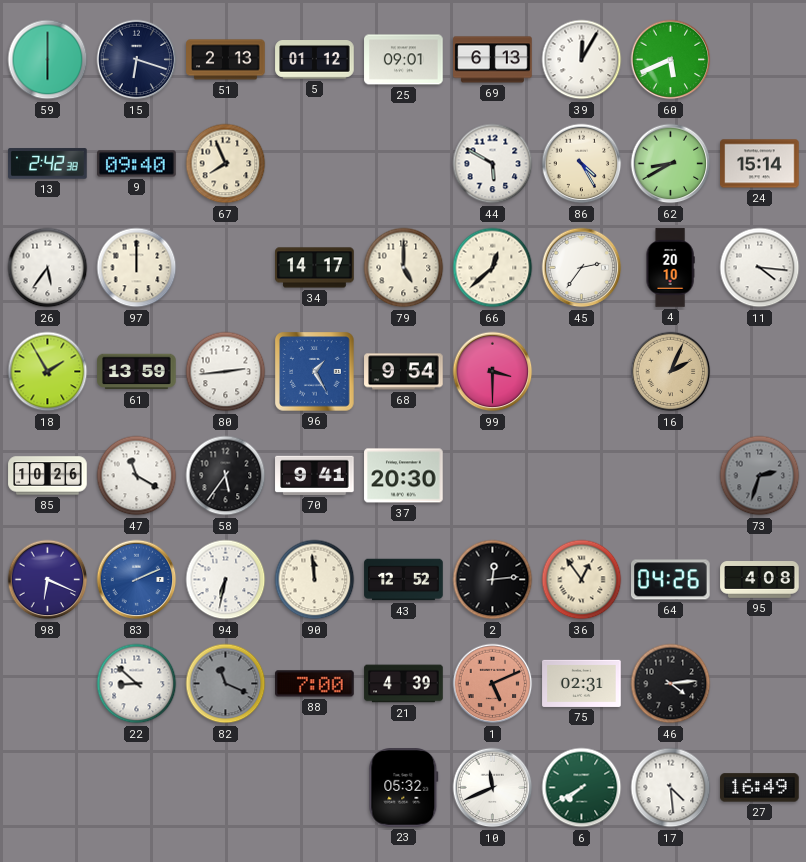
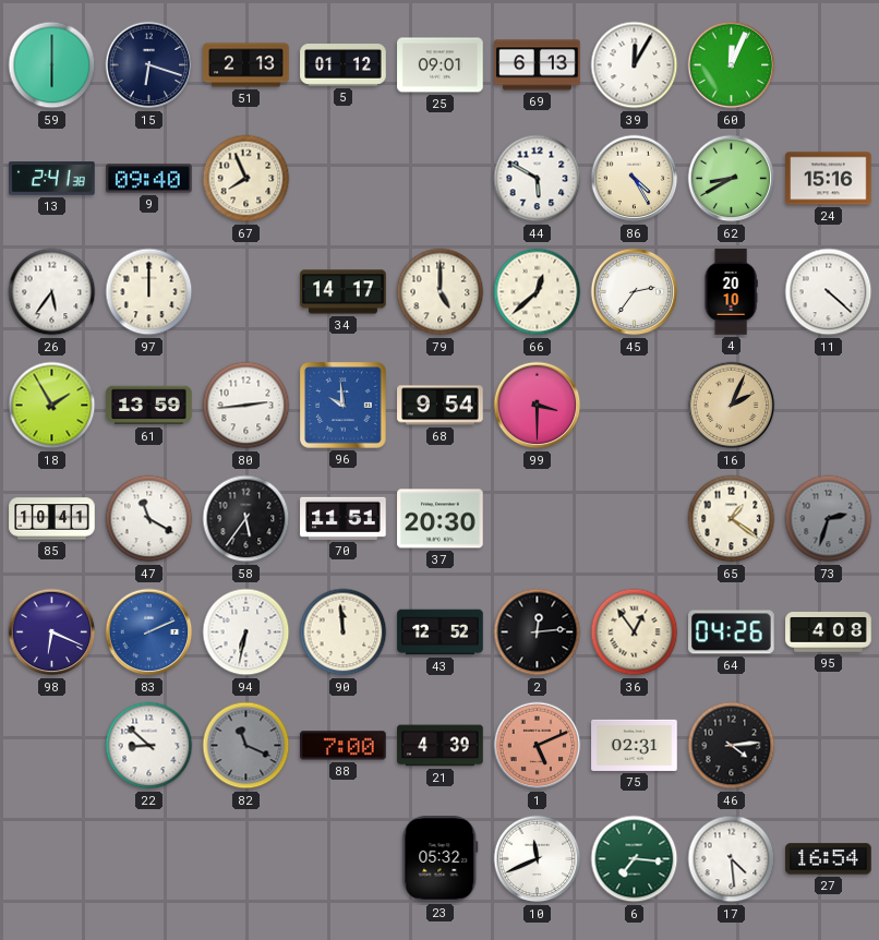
60: 5:41 -> 12:04
13: 2:42 -> 2:41
24: 15:14 -> 15:16
11: 4:16 -> 4:22
96: 1:25 -> 9:59
85: 10:26 -> 10:41
70: 9:41 -> 11:51
65: none -> 1:21
6: 7:40 -> 7:16
27: 16:49 -> 16:54
